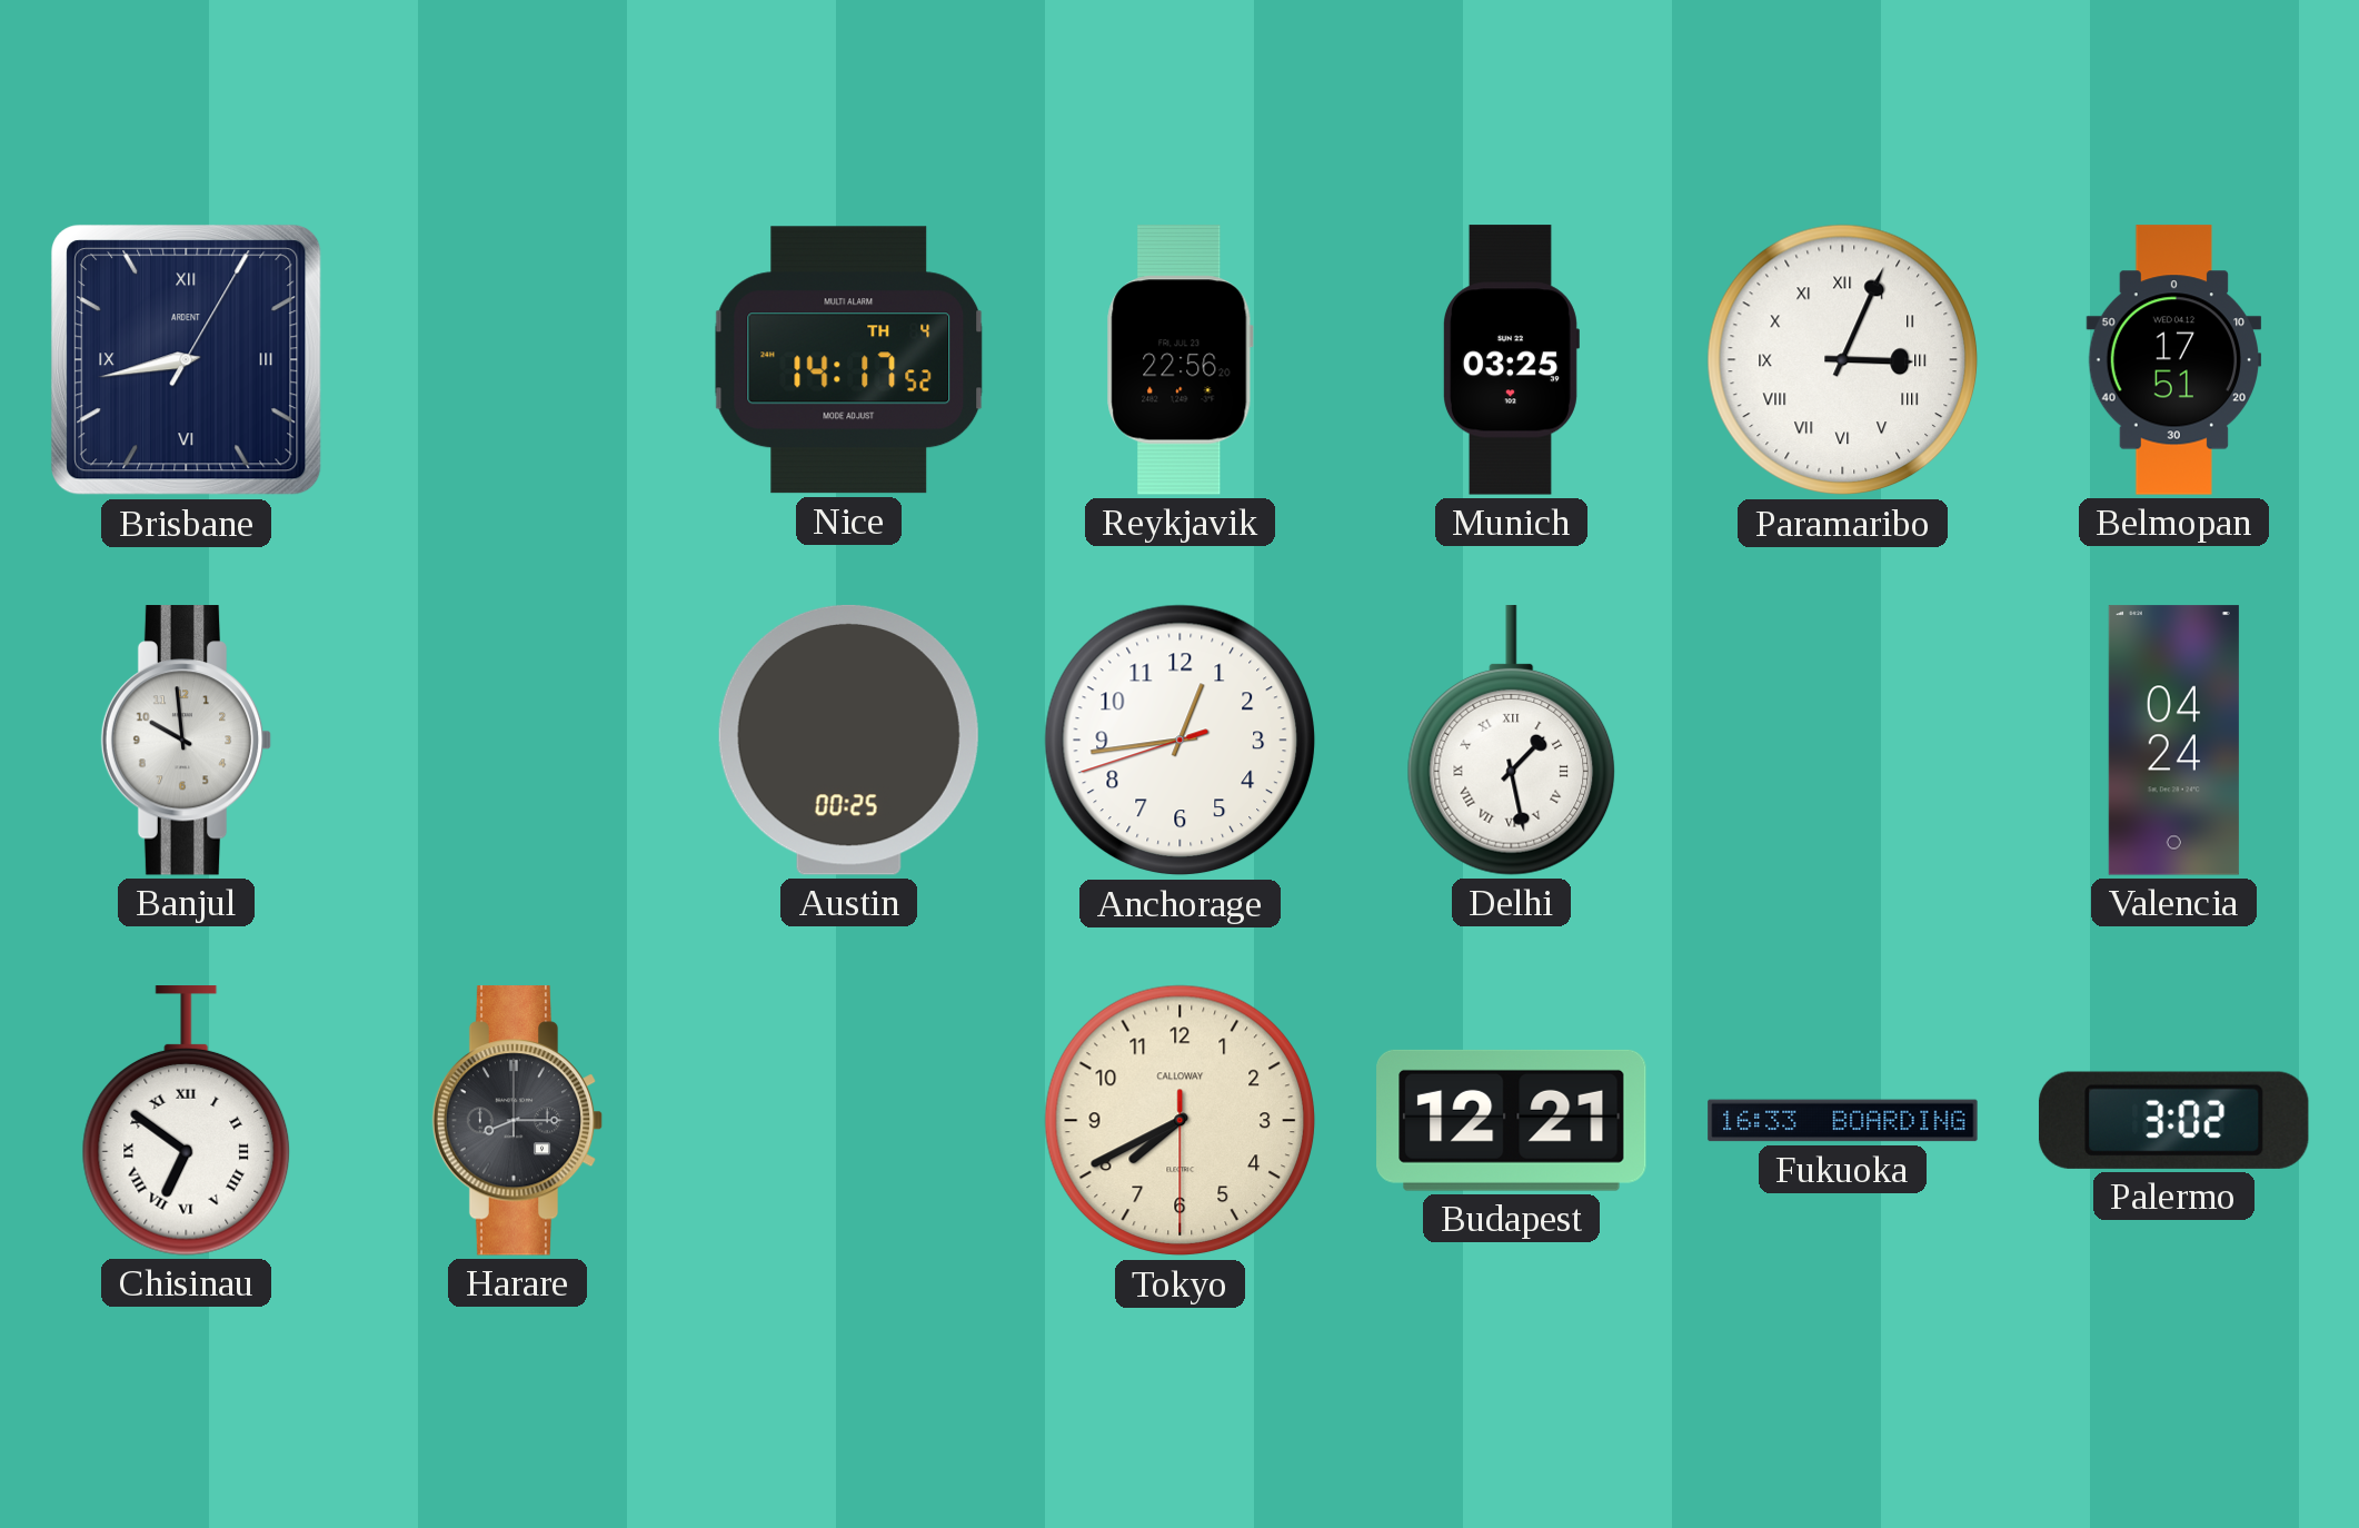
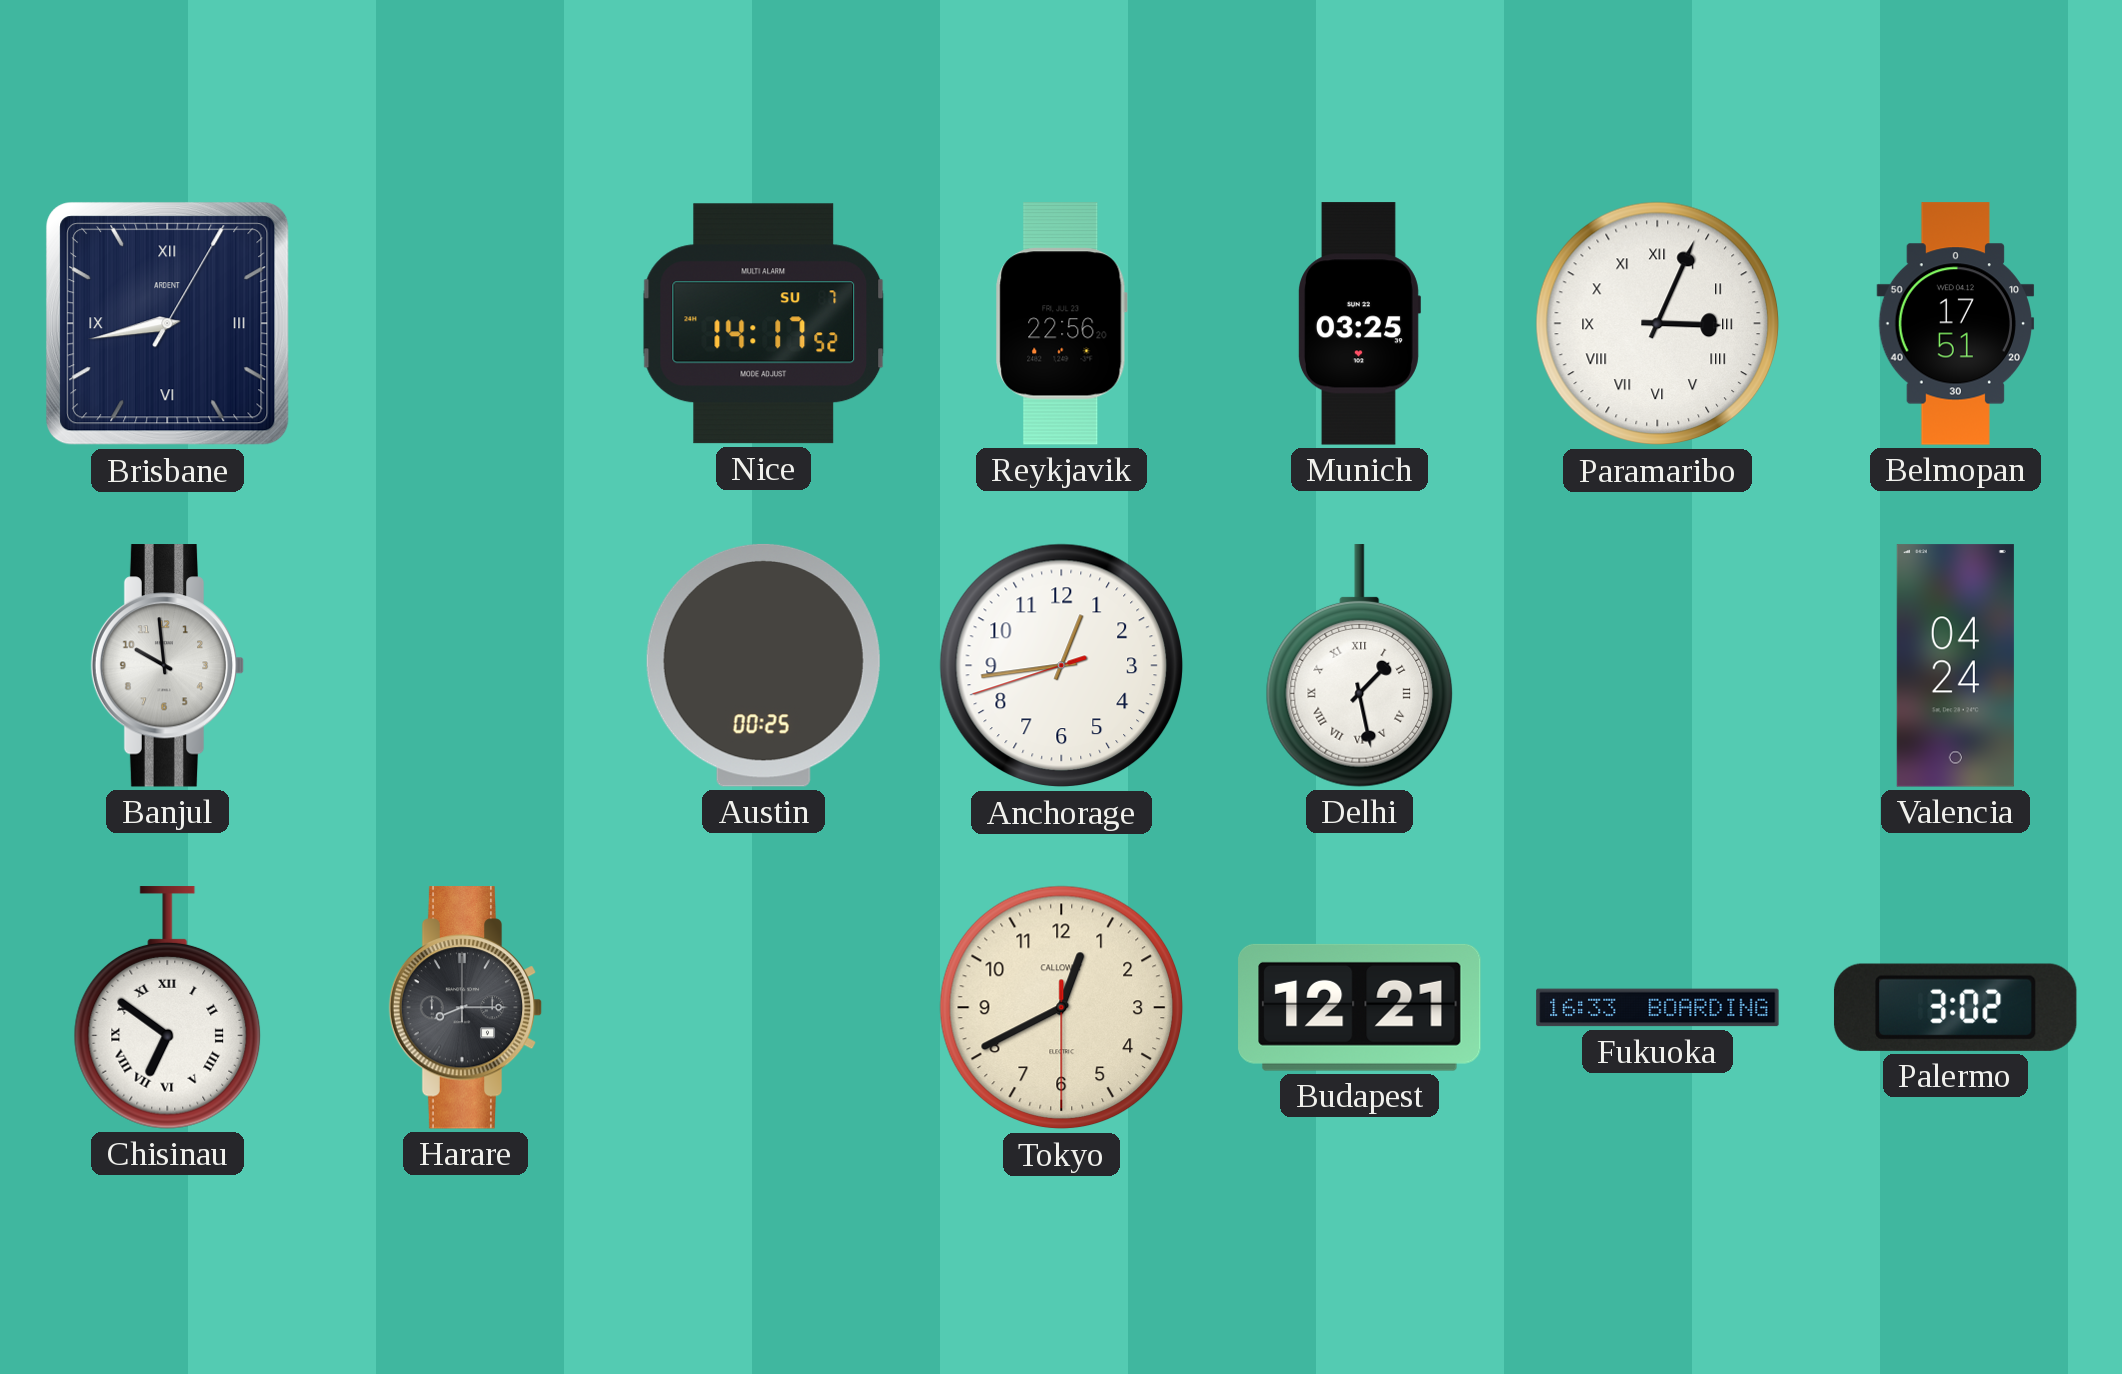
Nice date: TH 4 -> SU 7
Tokyo: 7:40 -> 12:40
